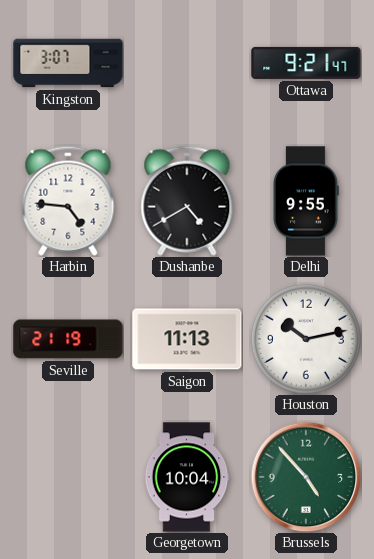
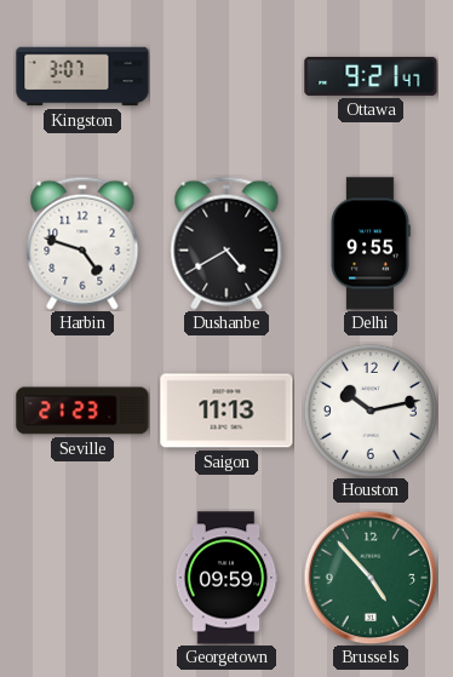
Harbin: 4:46 -> 4:48
Seville: 21:19 -> 21:23
Georgetown: 10:04 -> 09:59
